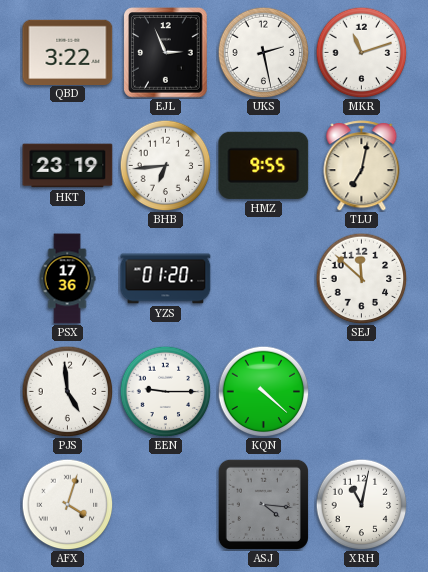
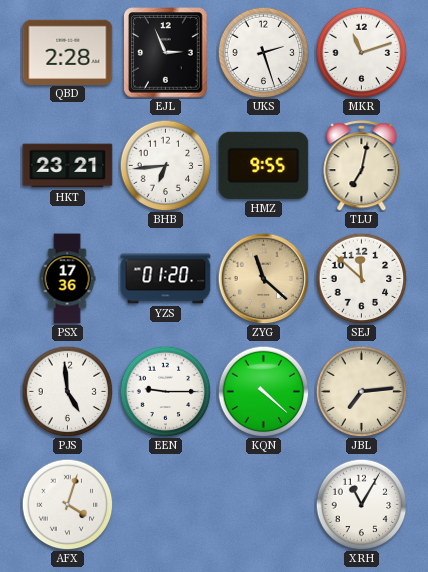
QBD: 3:22 -> 2:28
UKS: 2:28 -> 2:27
HKT: 23:19 -> 23:21
ZYG: none -> 11:22
JBL: none -> 7:14
ASJ: 4:16 -> none
XRH: 11:02 -> 11:05
